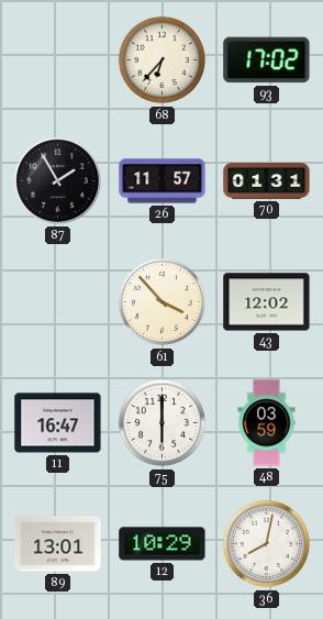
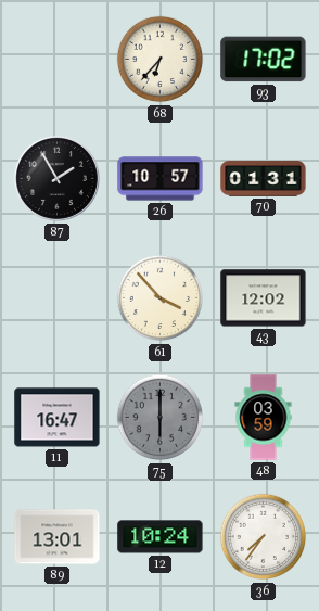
26: 11:57 -> 10:57
75 dial: white -> grey
12: 10:29 -> 10:24
36: 8:02 -> 7:36
